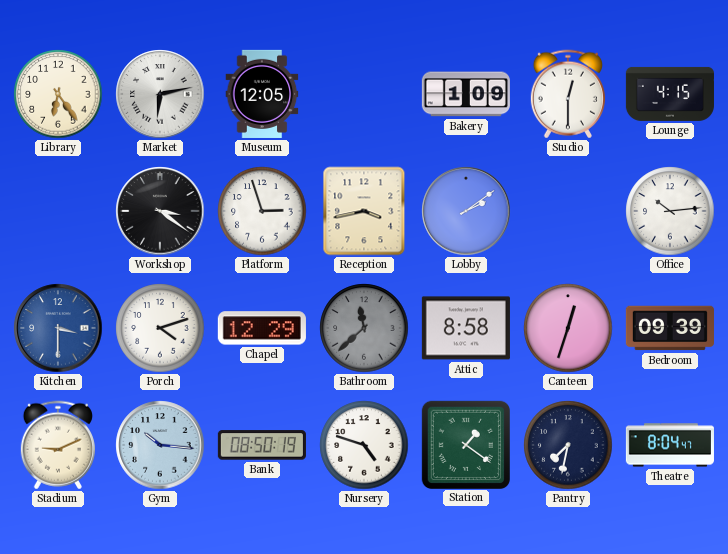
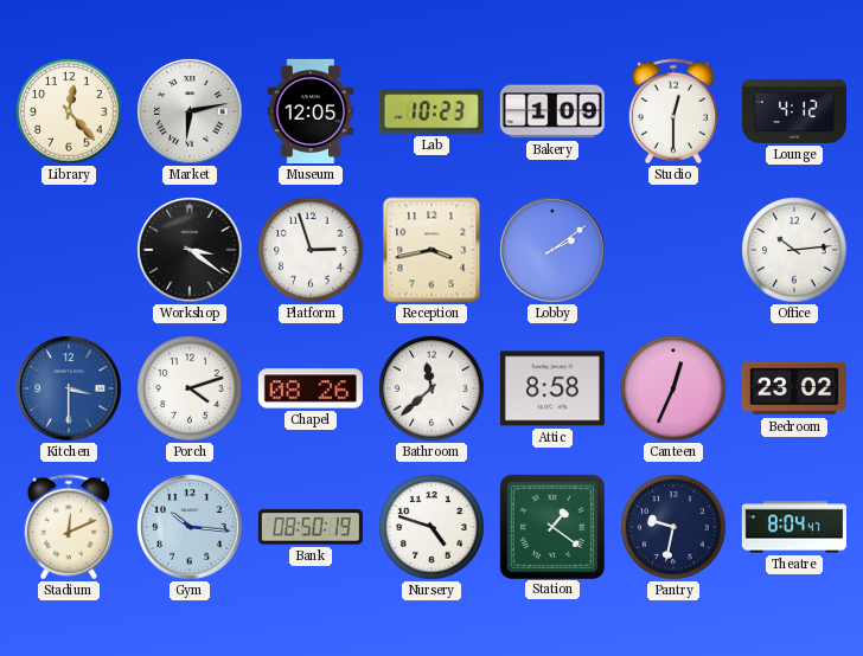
Library: 6:24 -> 12:23
Lab: none -> 10:23
Lounge: 4:15 -> 4:12
Chapel: 12:29 -> 08:26
Bathroom dial: grey -> white
Canteen: 12:33 -> 12:34
Bedroom: 09:39 -> 23:02
Stadium: 9:11 -> 12:11
Pantry: 7:32 -> 9:32
